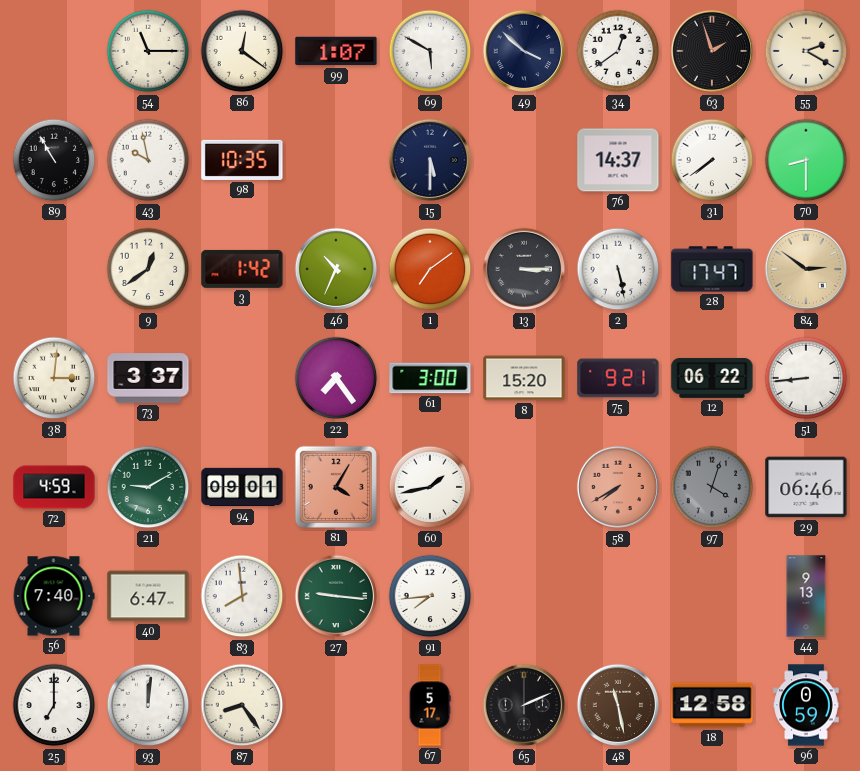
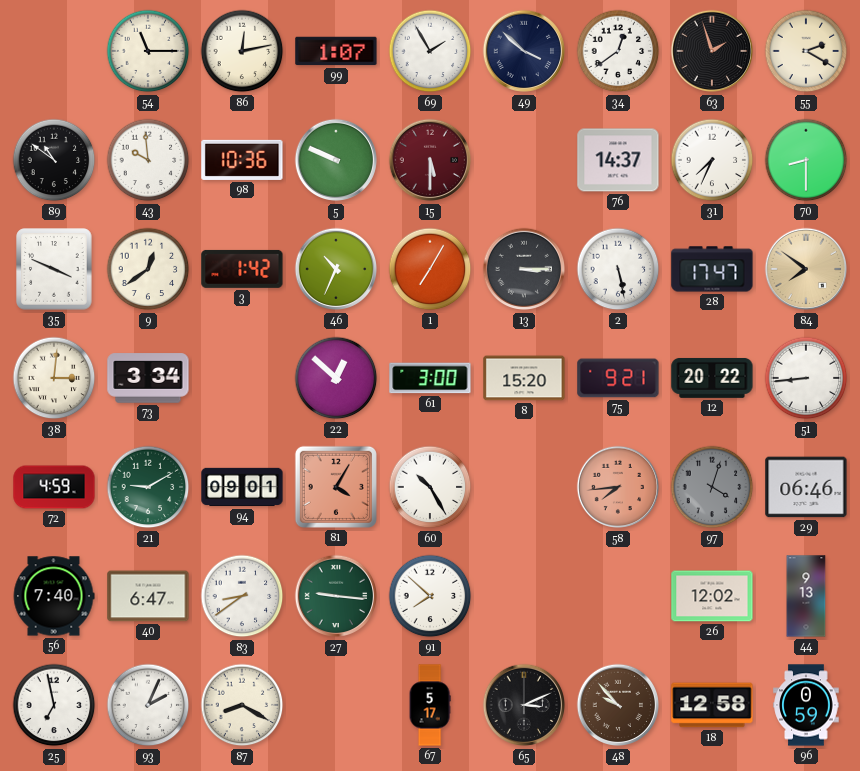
86: 12:21 -> 12:13
69: 5:50 -> 1:55
89: 10:55 -> 10:51
43: 9:58 -> 9:59
98: 10:35 -> 10:36
5: none -> 9:49
15 dial: navy -> burgundy
31: 7:39 -> 7:34
35: none -> 3:49
1: 7:09 -> 7:05
84: 2:51 -> 7:51
73: 3:37 -> 3:34
22: 7:24 -> 12:52
12: 06:22 -> 20:22
60: 1:43 -> 10:25
58: 7:40 -> 7:44
83: 7:59 -> 8:39
91: 7:44 -> 7:52
26: none -> 12:02
25: 7:00 -> 6:58
93: 12:01 -> 2:04
87: 8:24 -> 8:20
65: 2:11 -> 3:11
48: 11:28 -> 9:53
